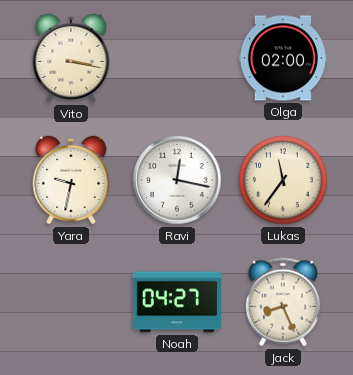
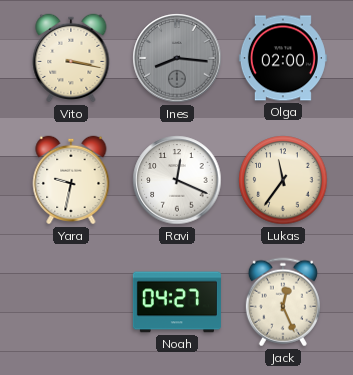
Ines: none -> 8:16
Ravi: 12:17 -> 12:19
Jack: 8:26 -> 12:26
